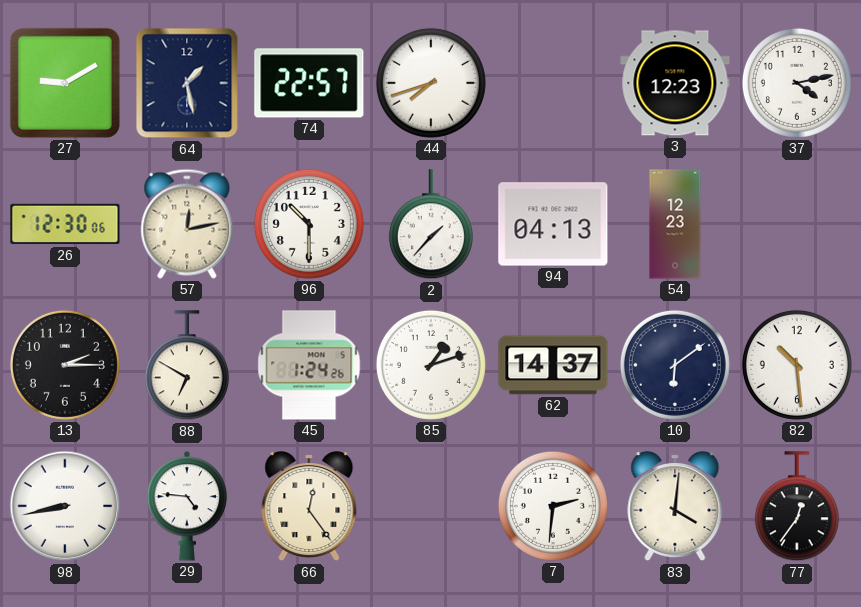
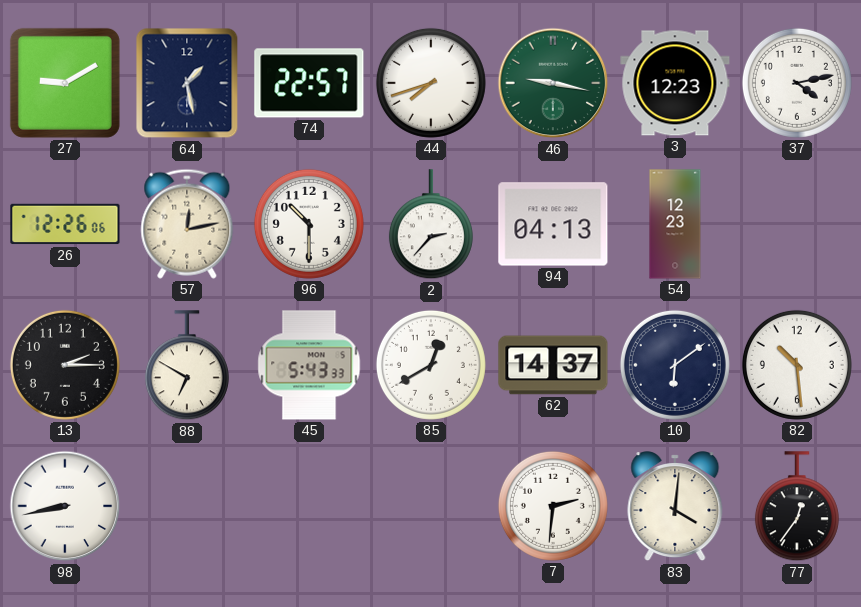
46: none -> 9:17
26: 12:30 -> 12:26
2: 1:37 -> 2:37
45: 1:24 -> 5:43
85: 1:12 -> 12:40
29: 4:46 -> none
66: 12:24 -> none
